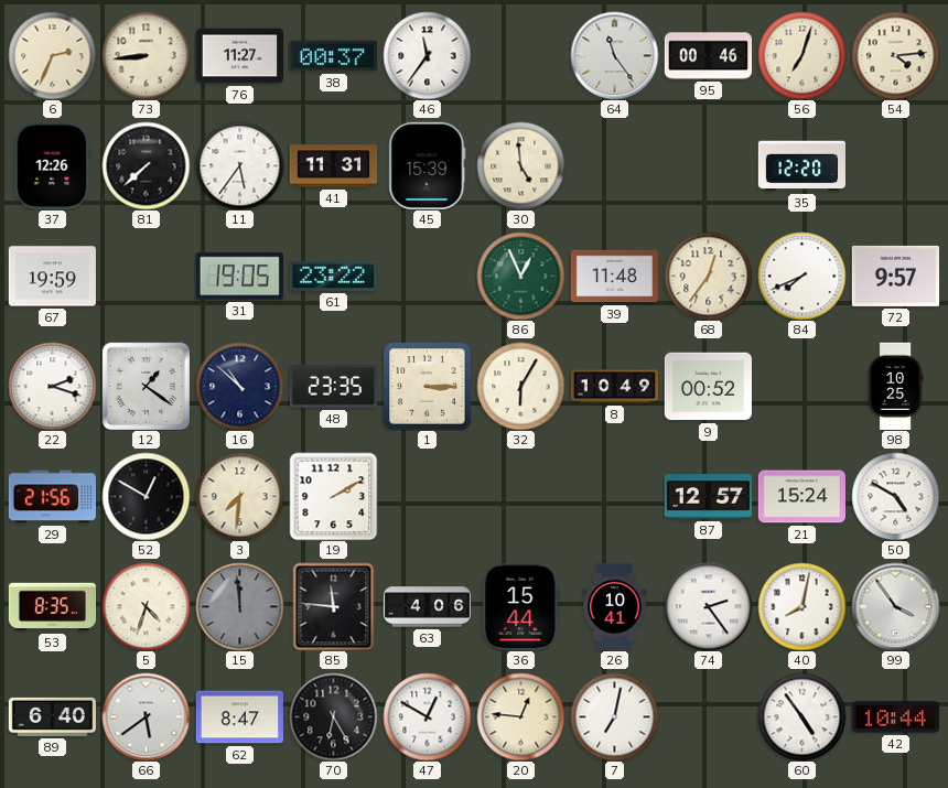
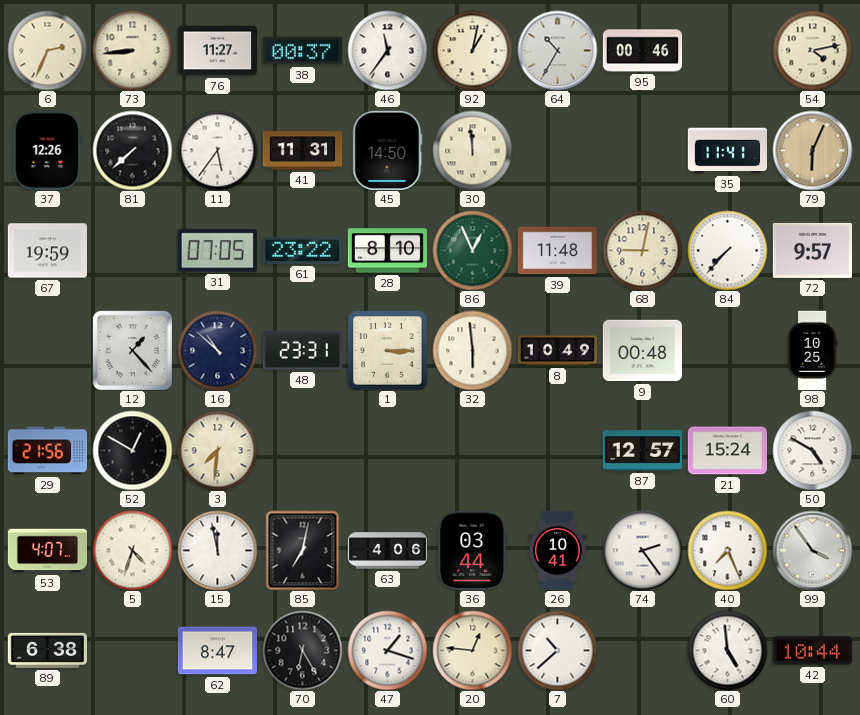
92: none -> 1:02
64: 11:24 -> 10:35
56: 7:03 -> none
54: 4:14 -> 4:13
45: 15:39 -> 14:50
30: 4:59 -> 11:59
35: 12:20 -> 11:41
79: none -> 6:04
31: 19:05 -> 07:05
28: none -> 8:10
68: 12:36 -> 9:02
84: 7:41 -> 7:37
22: 2:18 -> none
12: 1:21 -> 1:23
48: 23:35 -> 23:31
32: 6:05 -> 5:59
9: 00:52 -> 00:48
19: 2:10 -> none
53: 8:35 -> 4:07
15: 11:59 -> 11:58
15 dial: grey -> white
85: 11:46 -> 7:02
36: 15:44 -> 03:44
40: 8:02 -> 7:26
89: 6:40 -> 6:38
66: 5:39 -> none
47: 12:50 -> 1:18
7: 7:02 -> 10:38
60: 4:54 -> 4:59
